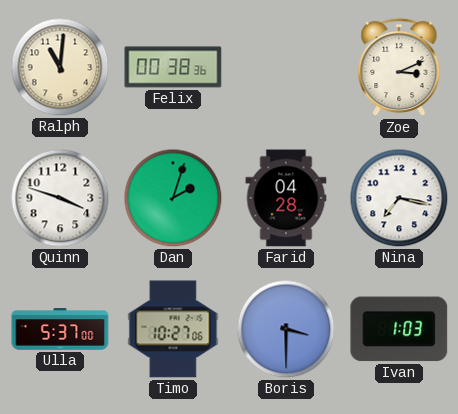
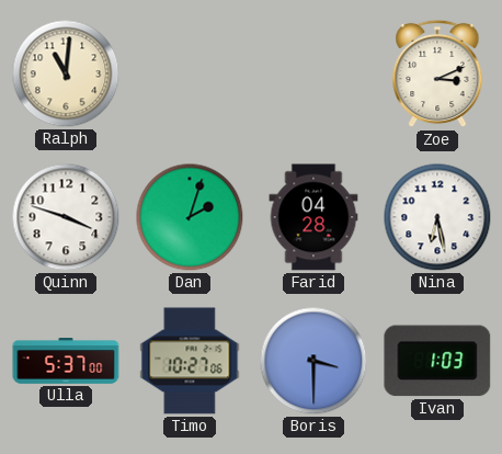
Felix: 00:38 -> none
Nina: 7:17 -> 6:28
